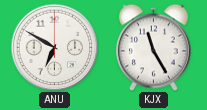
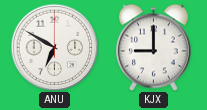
KJX: 11:25 -> 9:00
